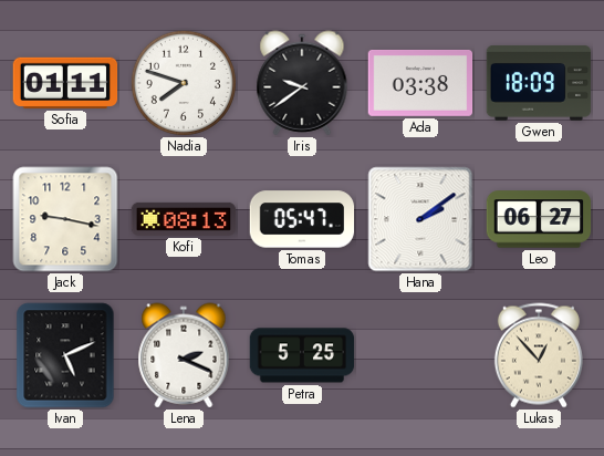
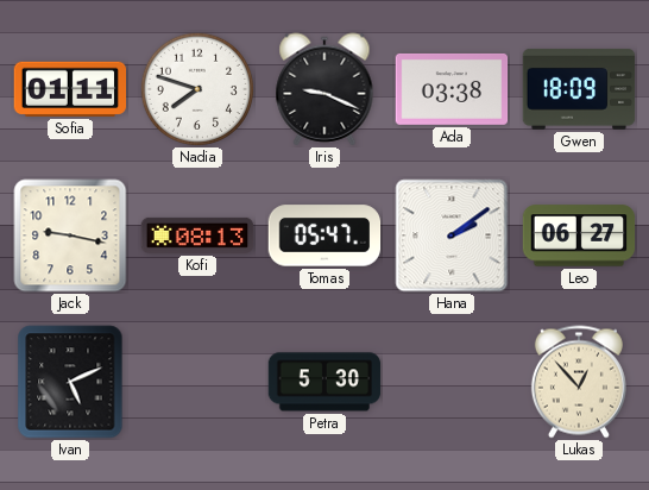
Iris: 9:39 -> 9:19
Lena: 2:19 -> none
Petra: 5:25 -> 5:30
